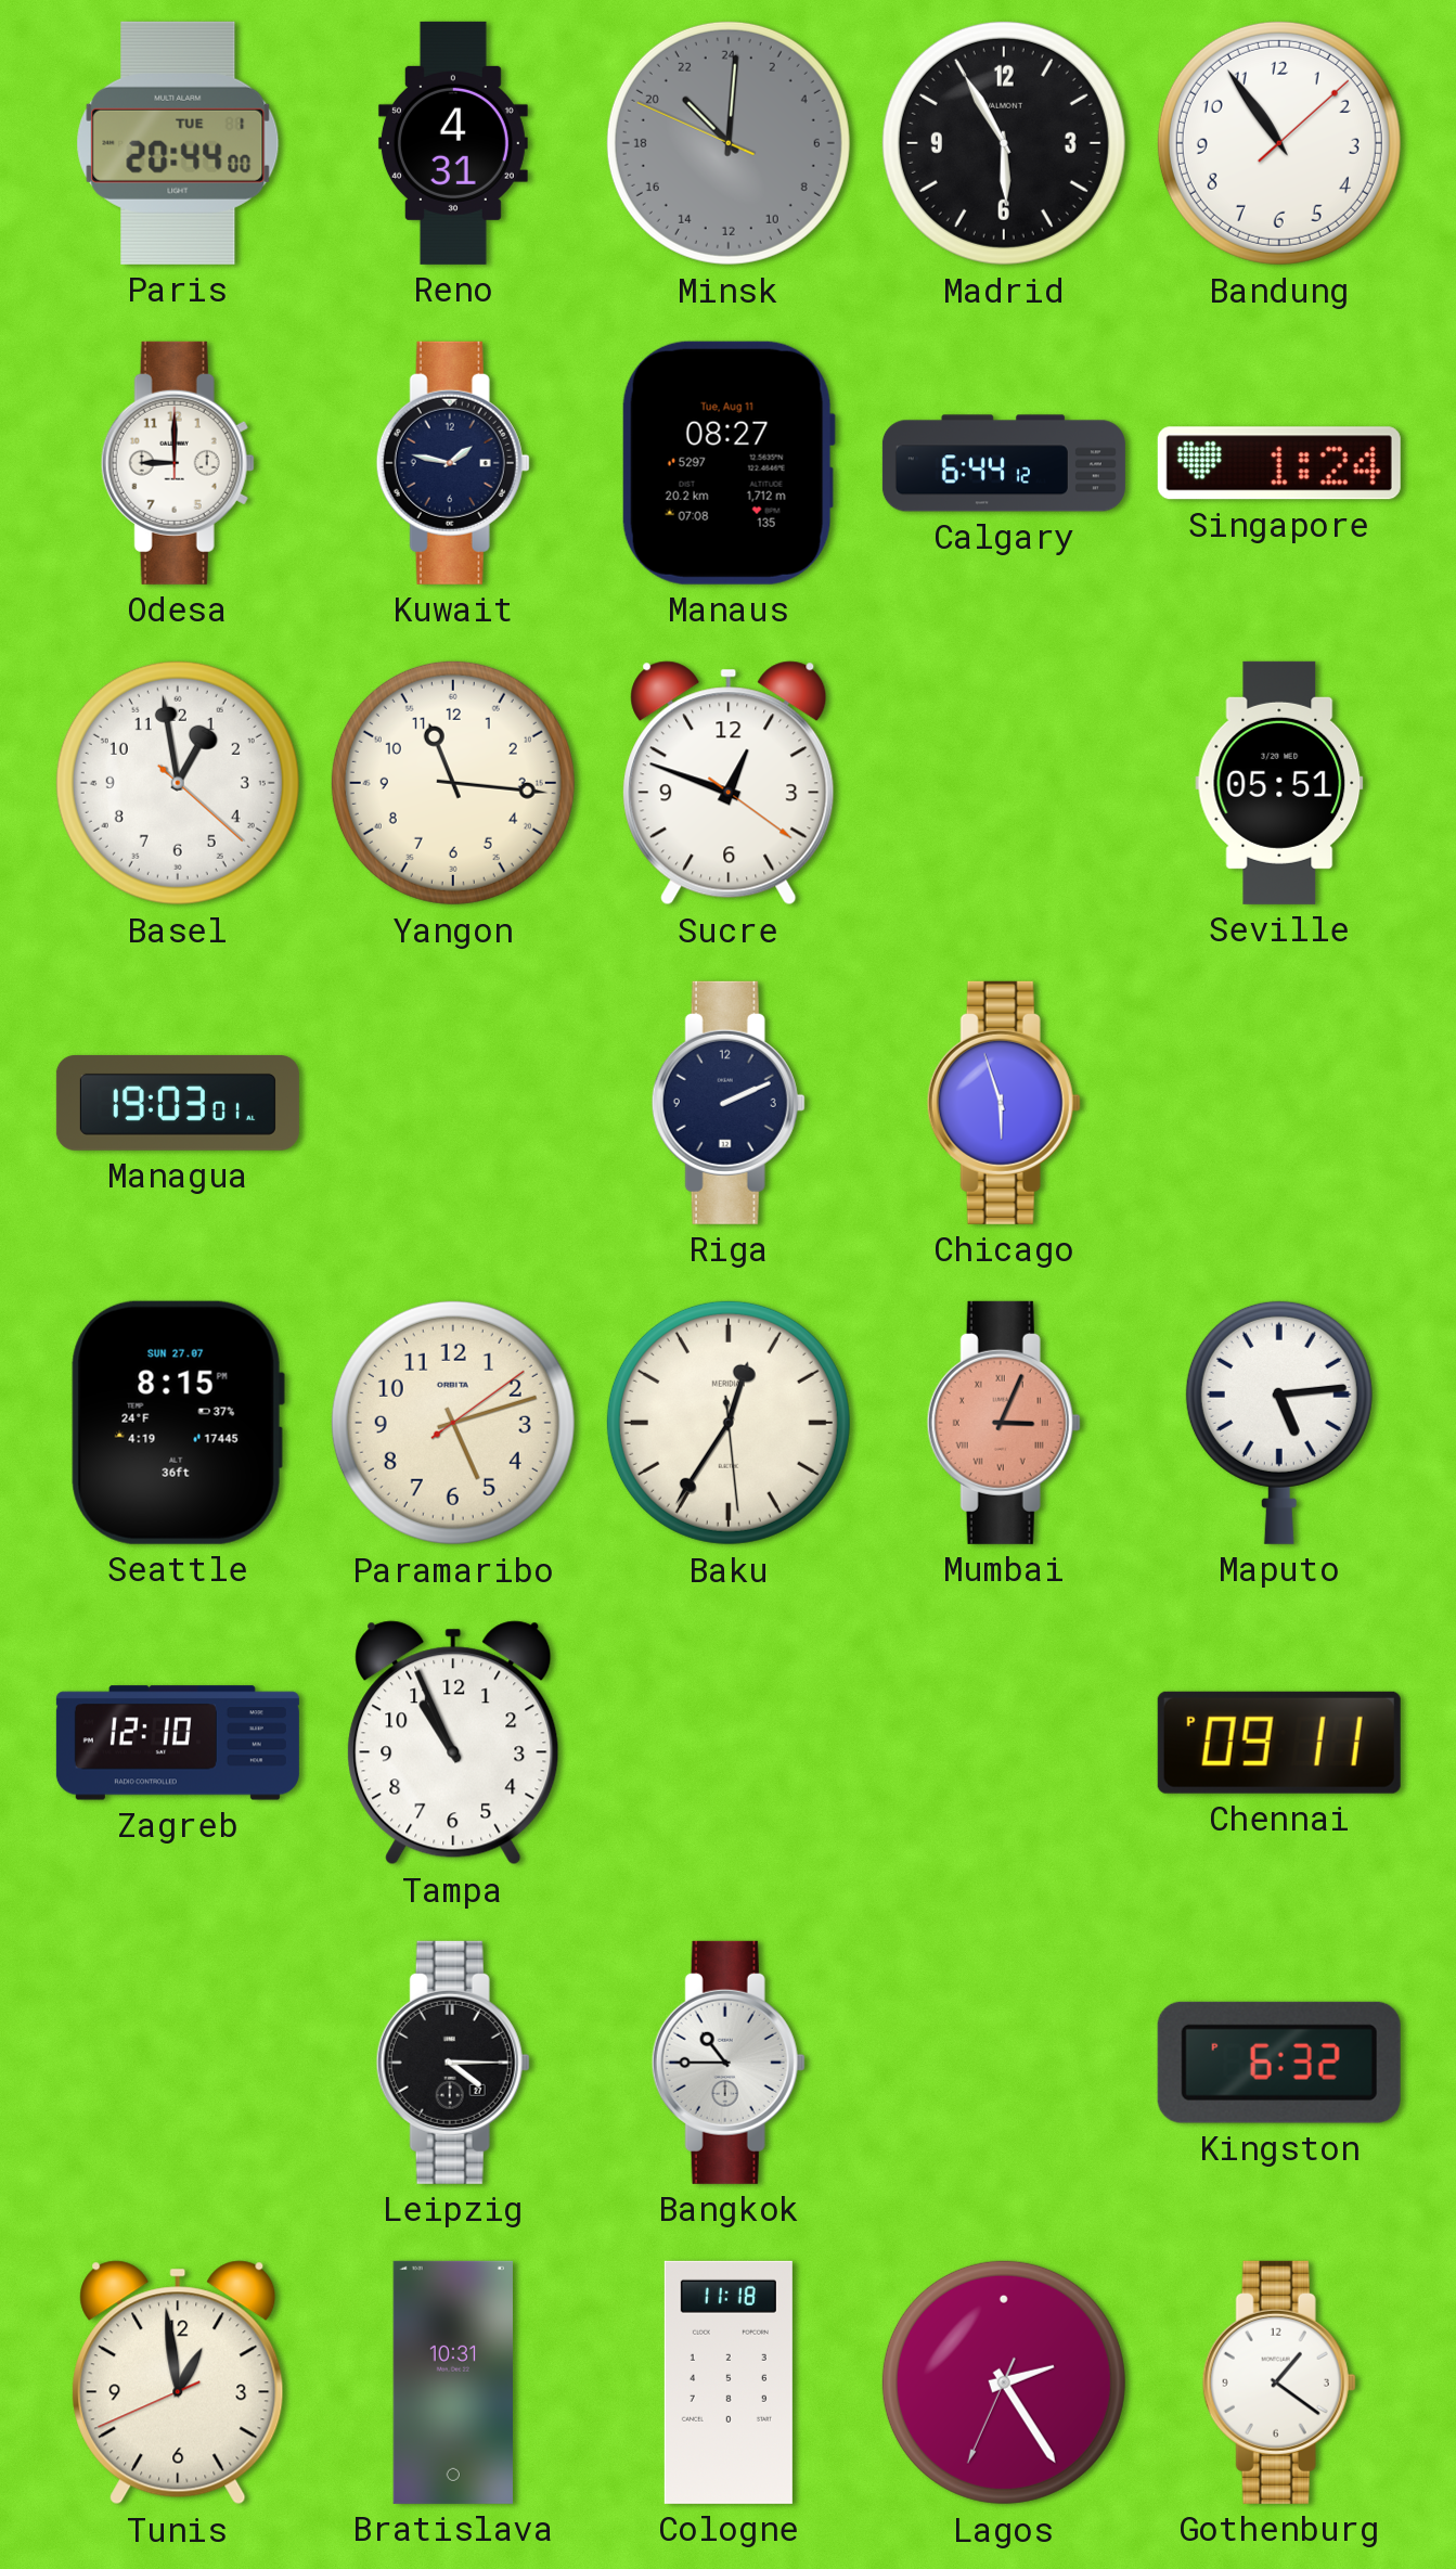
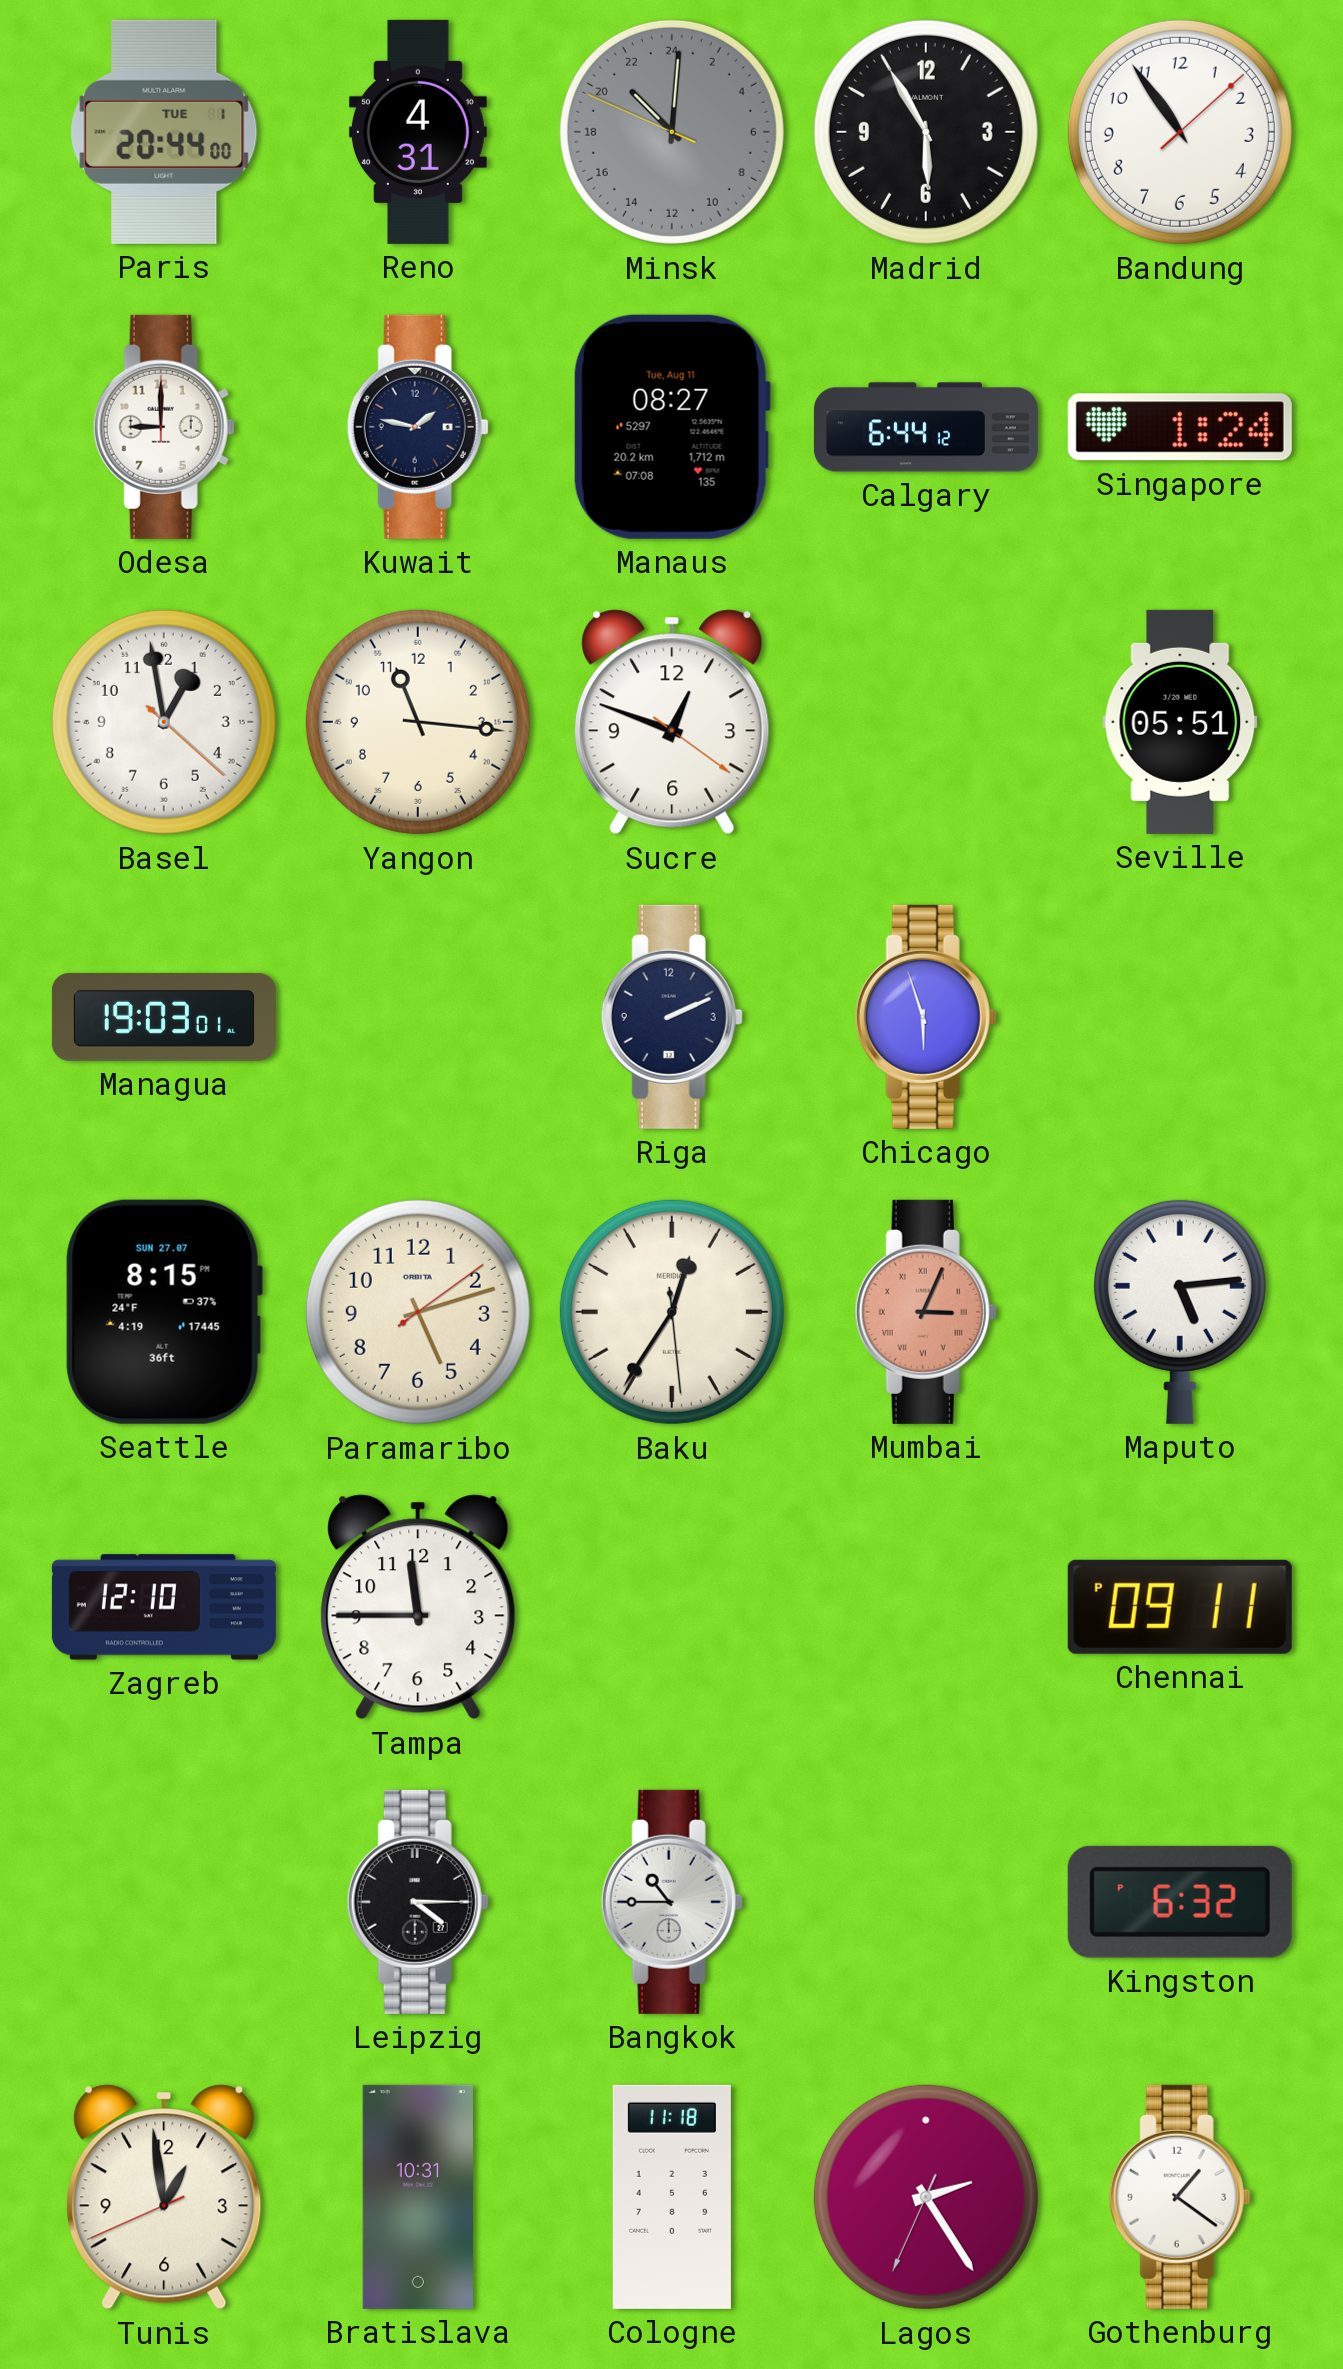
Tampa: 10:56 -> 11:45
